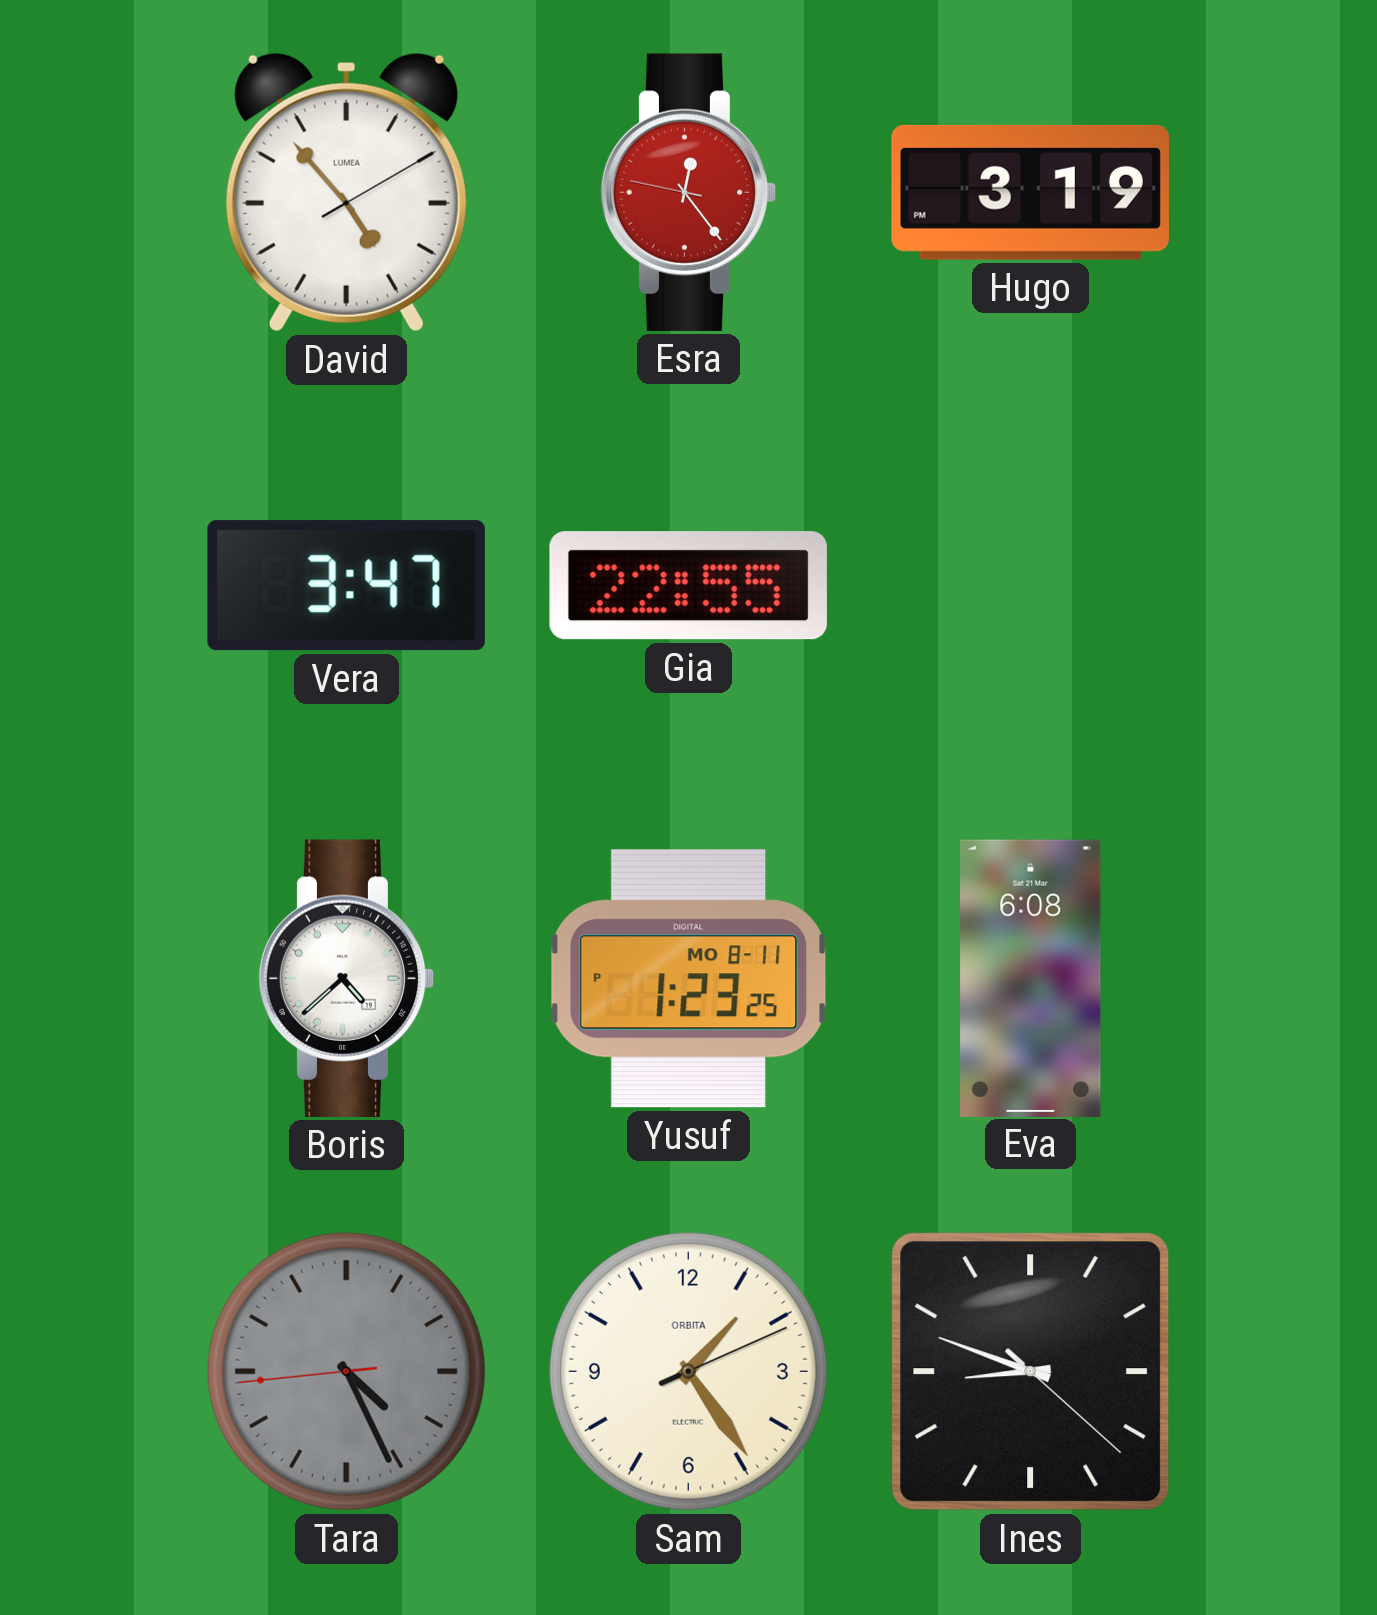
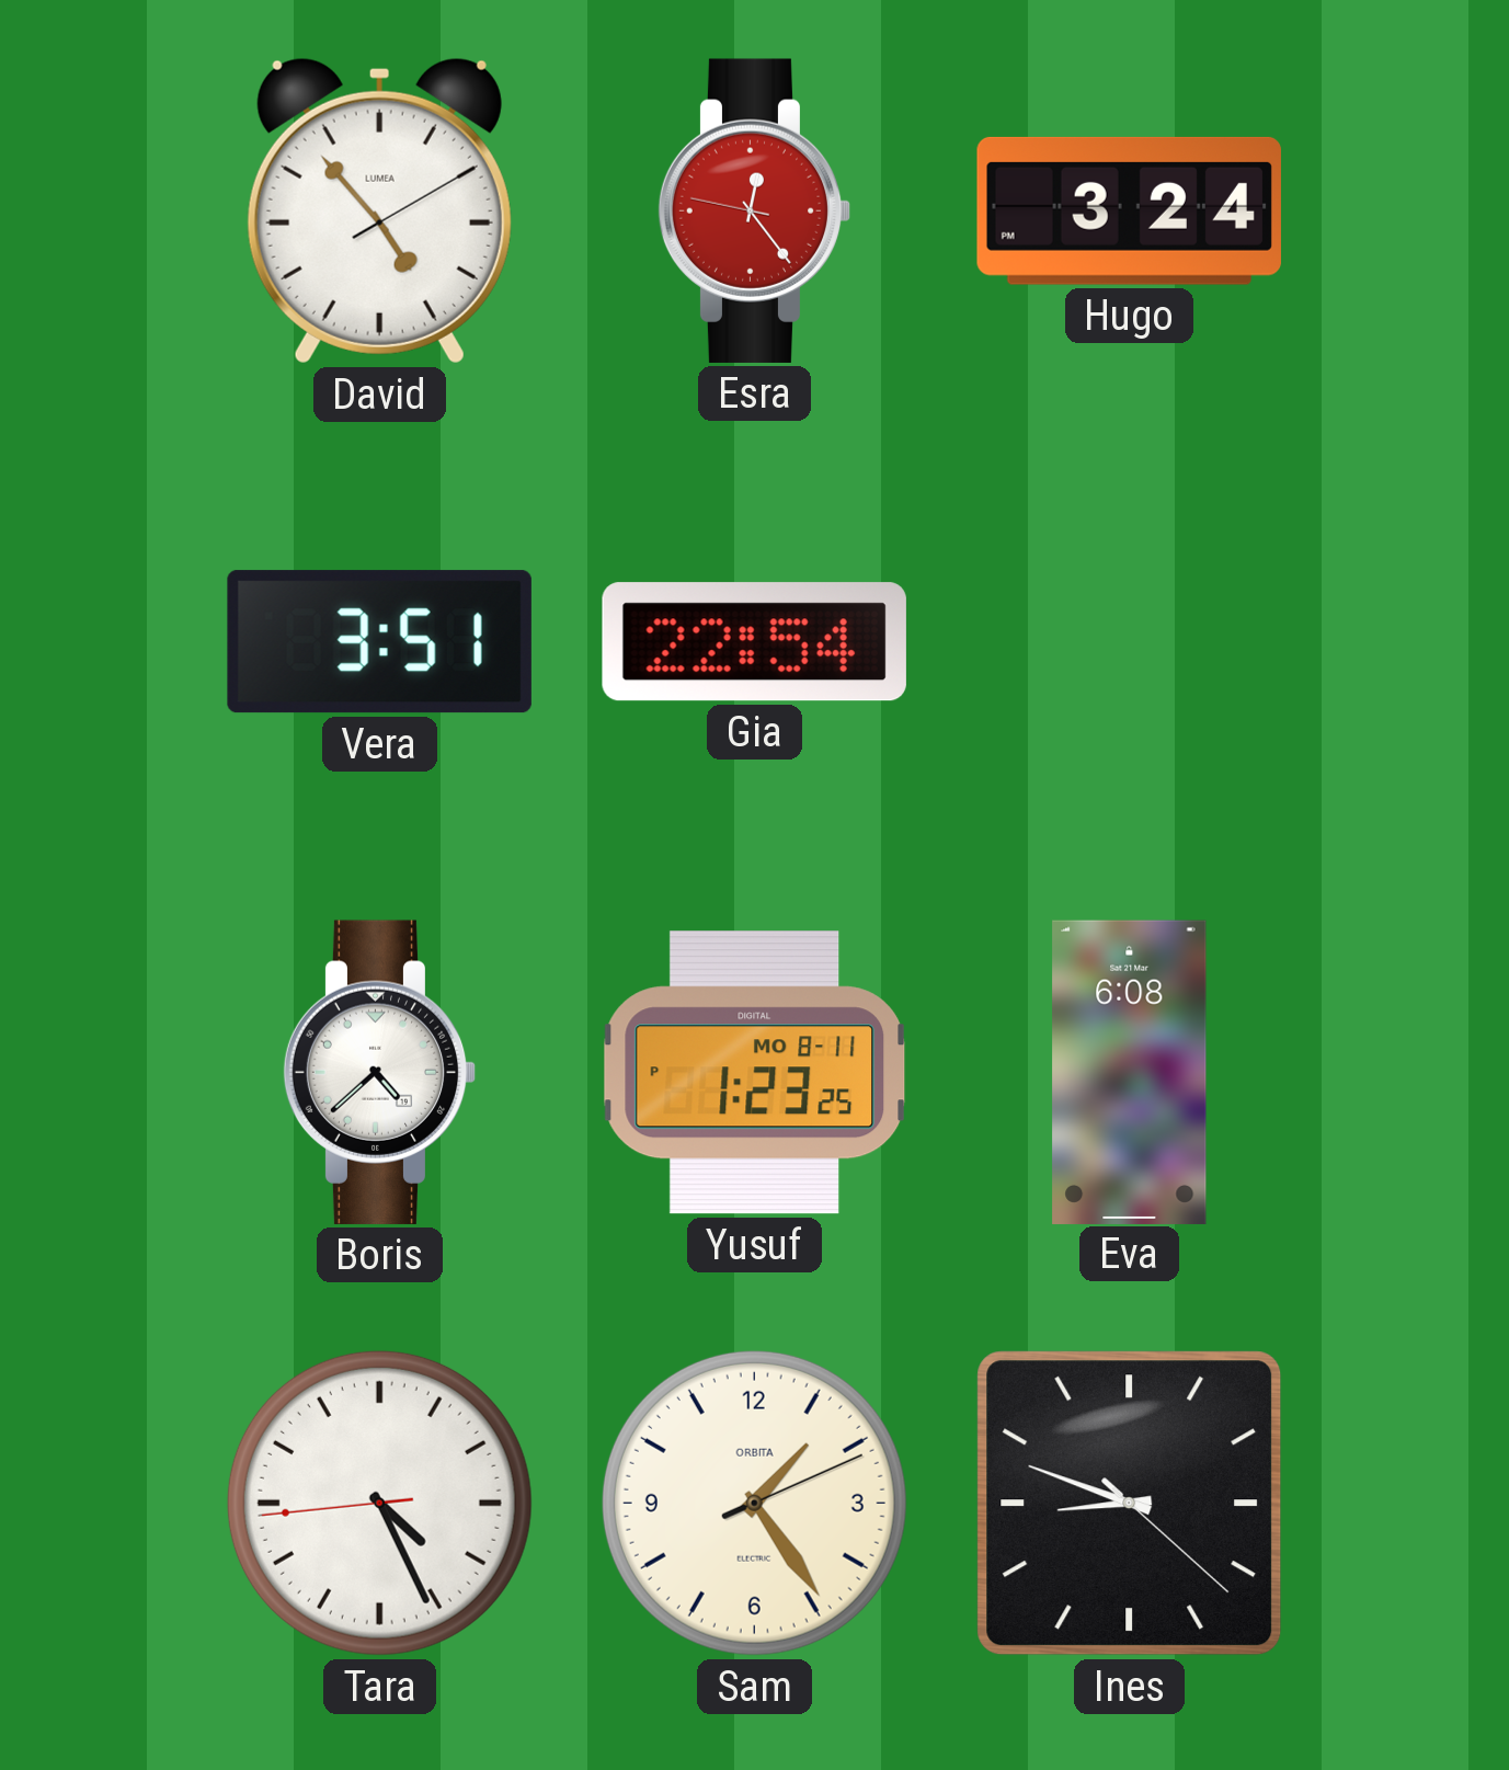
Hugo: 3:19 -> 3:24
Vera: 3:47 -> 3:51
Gia: 22:55 -> 22:54
Tara dial: grey -> white
